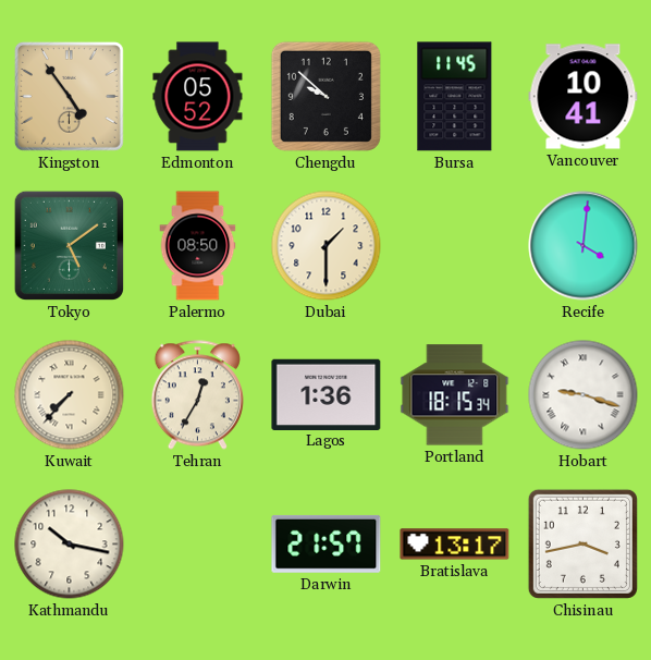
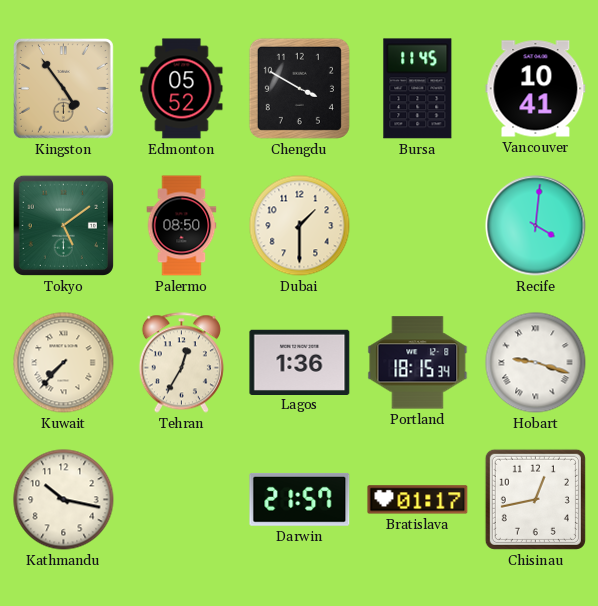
Chengdu: 9:52 -> 3:50
Bratislava: 13:17 -> 01:17
Chisinau: 3:43 -> 12:43
